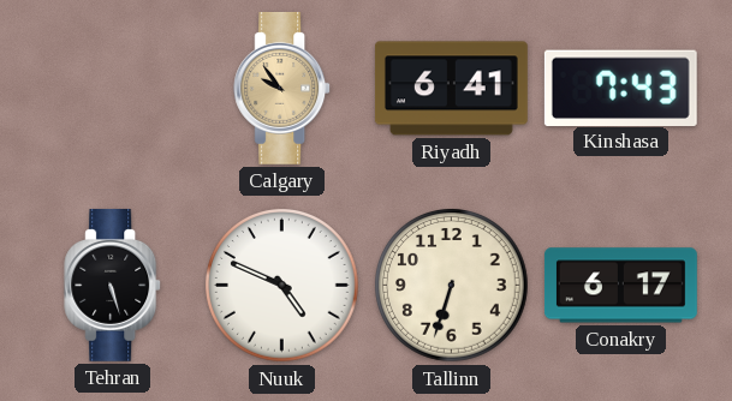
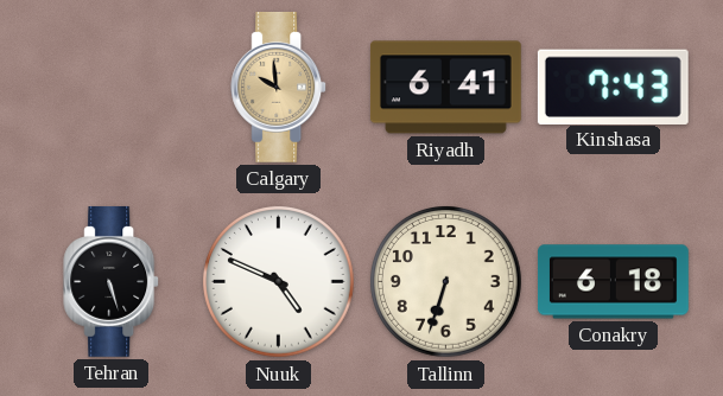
Calgary: 9:54 -> 9:59
Conakry: 6:17 -> 6:18
